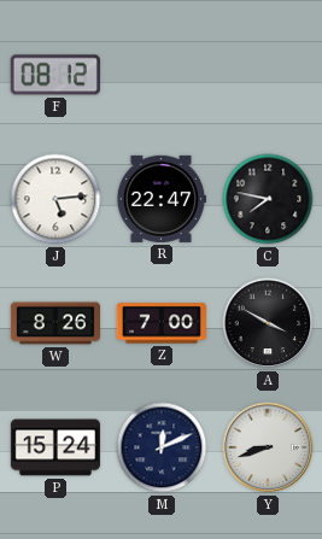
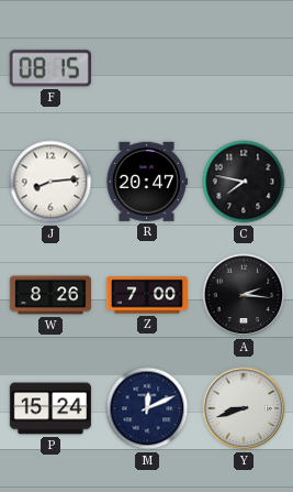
F: 08:12 -> 08:15
J: 5:14 -> 8:14
R: 22:47 -> 20:47
A: 3:50 -> 2:16
